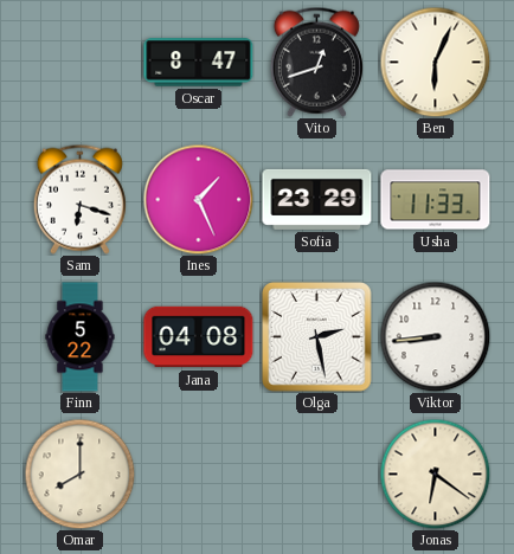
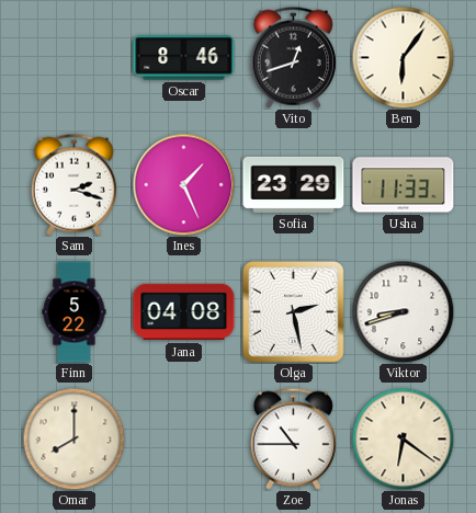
Oscar: 8:47 -> 8:46
Ben: 6:04 -> 6:06
Sam: 6:18 -> 2:18
Viktor: 8:44 -> 8:42
Zoe: none -> 10:45
